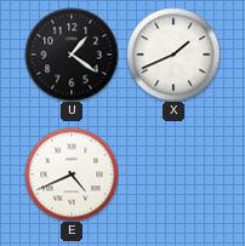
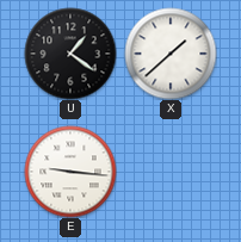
X: 1:41 -> 1:38
E: 4:41 -> 9:16
